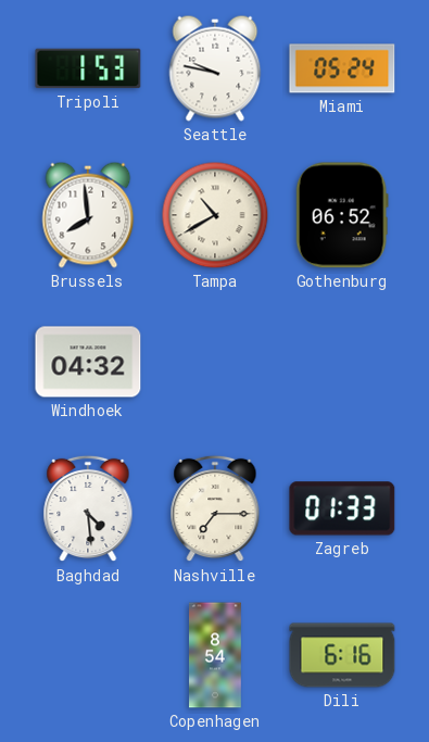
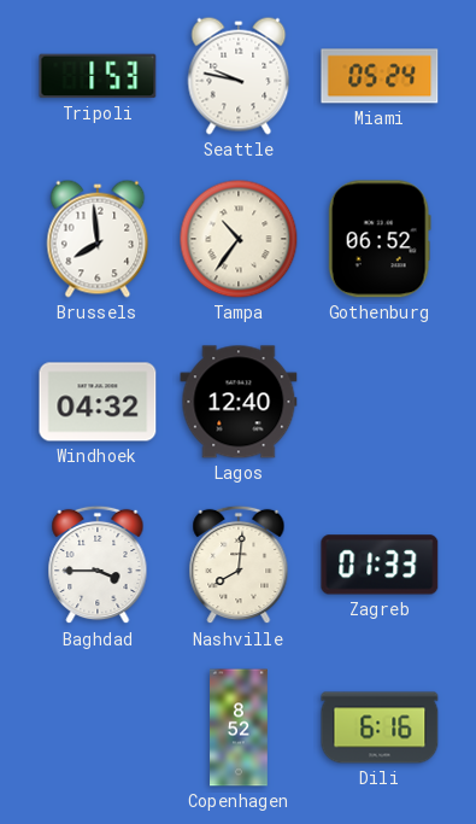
Tampa: 10:40 -> 10:36
Lagos: none -> 12:40
Baghdad: 4:29 -> 3:45
Nashville: 7:15 -> 8:01
Copenhagen: 8:54 -> 8:52
